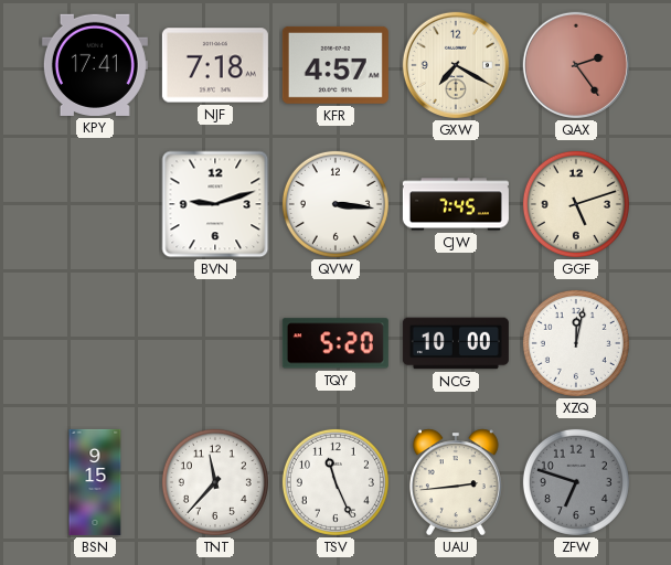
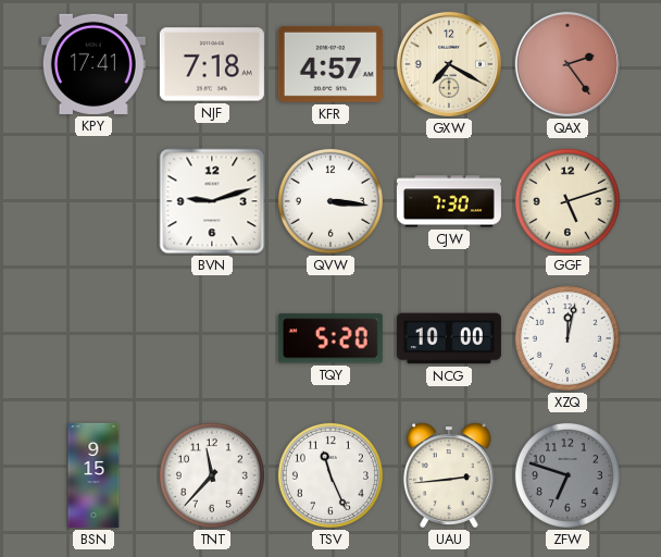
CJW: 7:45 -> 7:30
